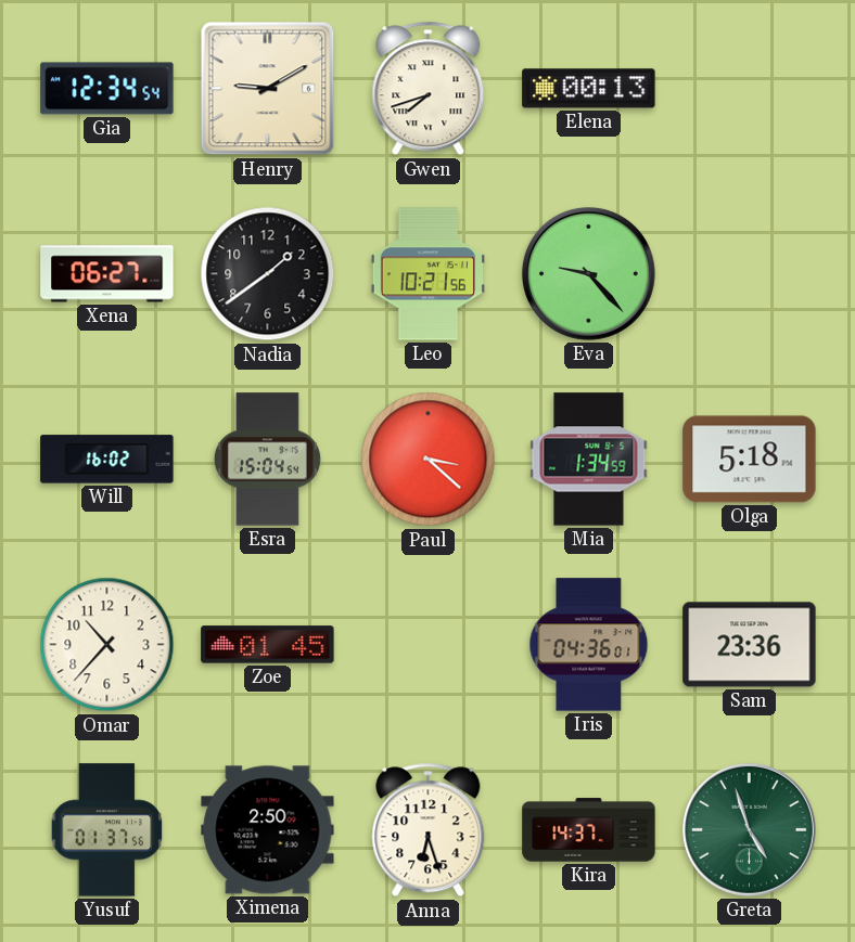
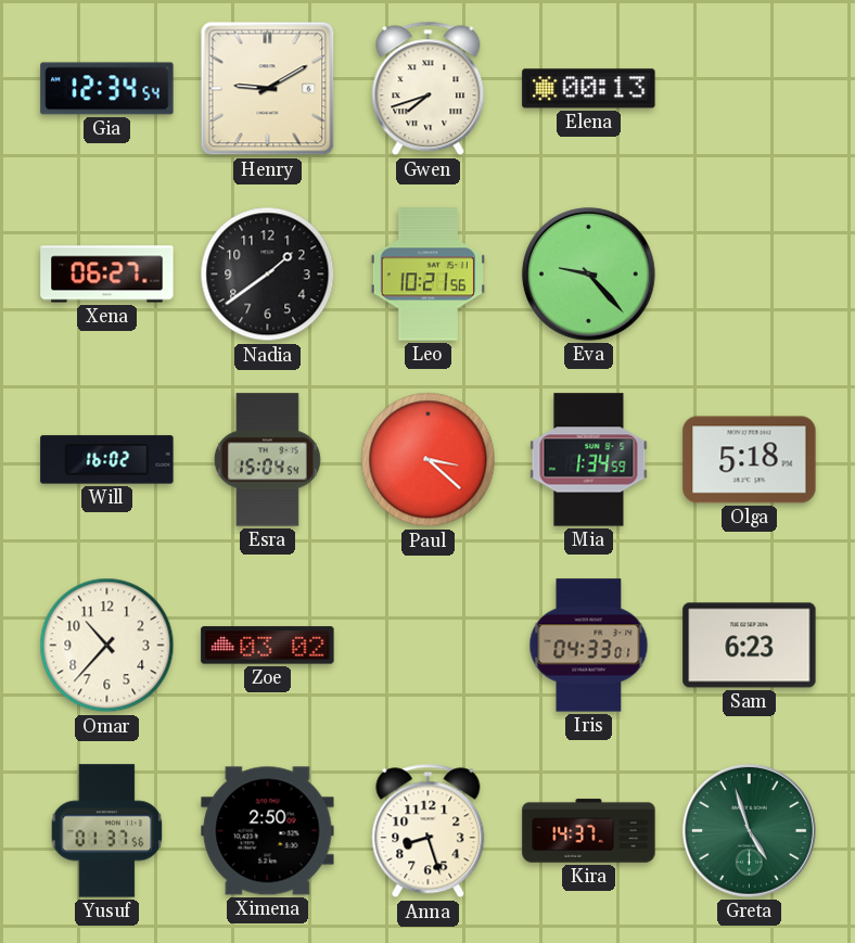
Zoe: 01:45 -> 03:02
Iris: 04:36 -> 04:33
Sam: 23:36 -> 6:23
Anna: 6:27 -> 8:27
